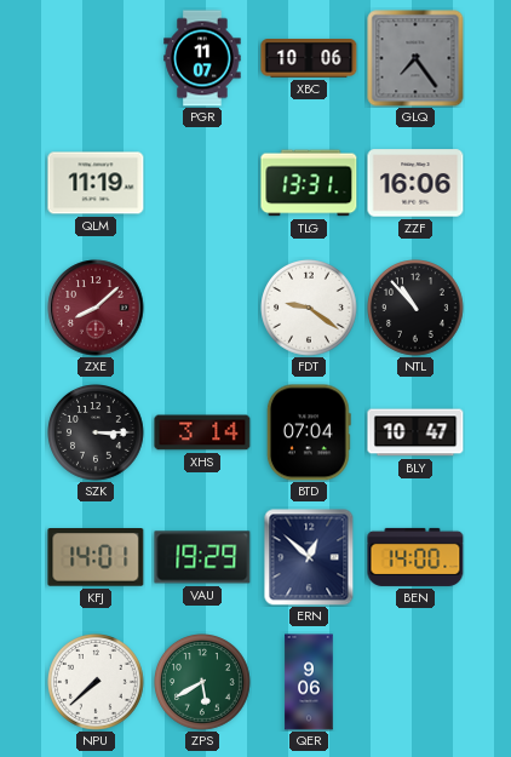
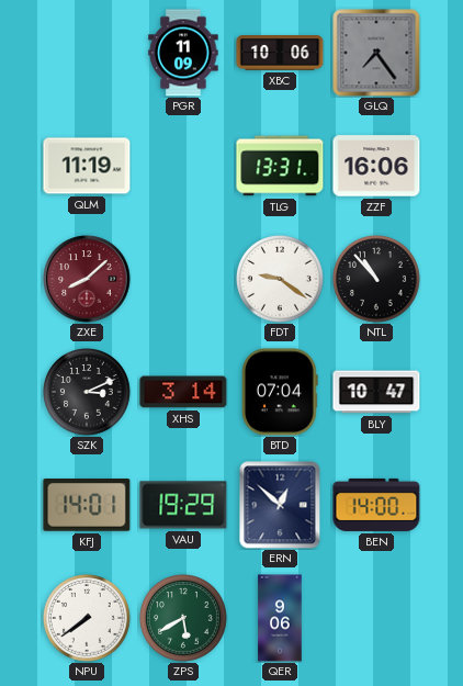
PGR: 11:07 -> 11:09
SZK: 3:15 -> 3:11
NPU: 7:38 -> 7:39
